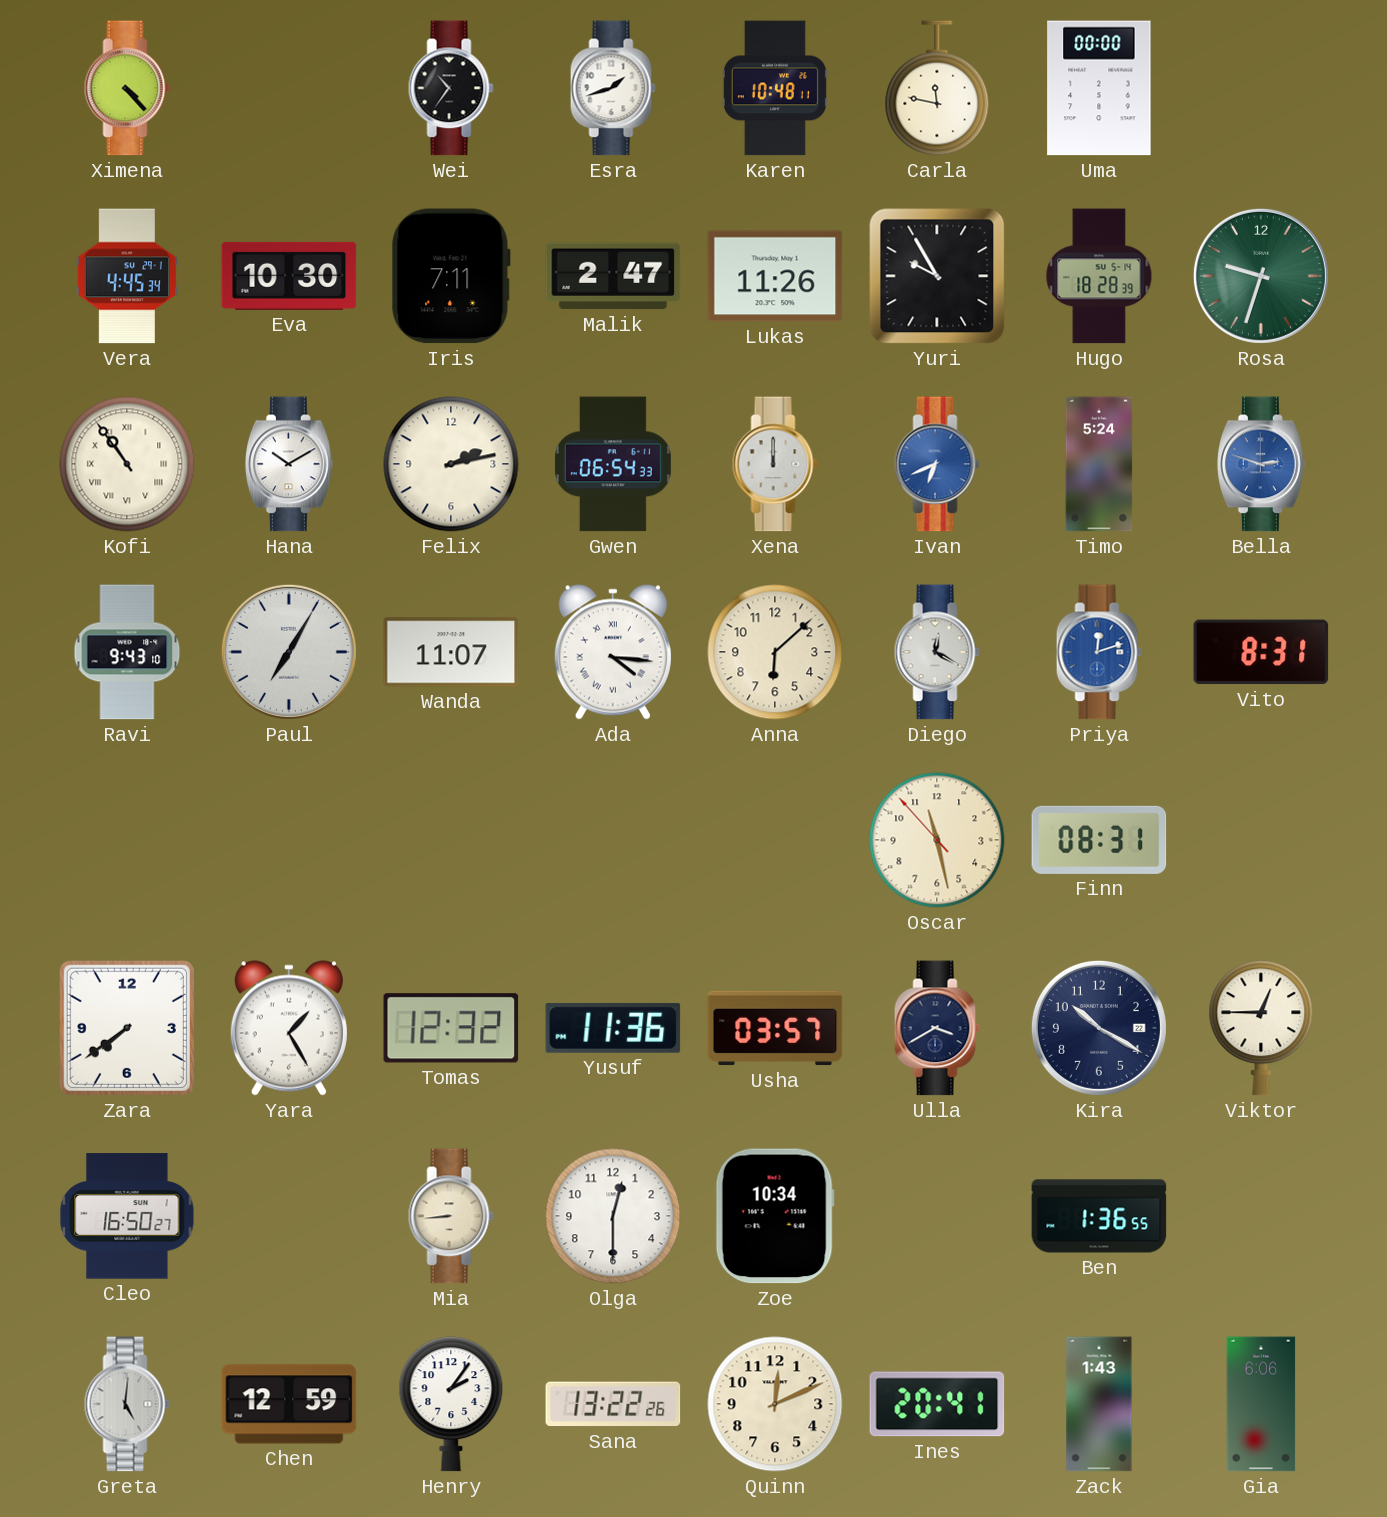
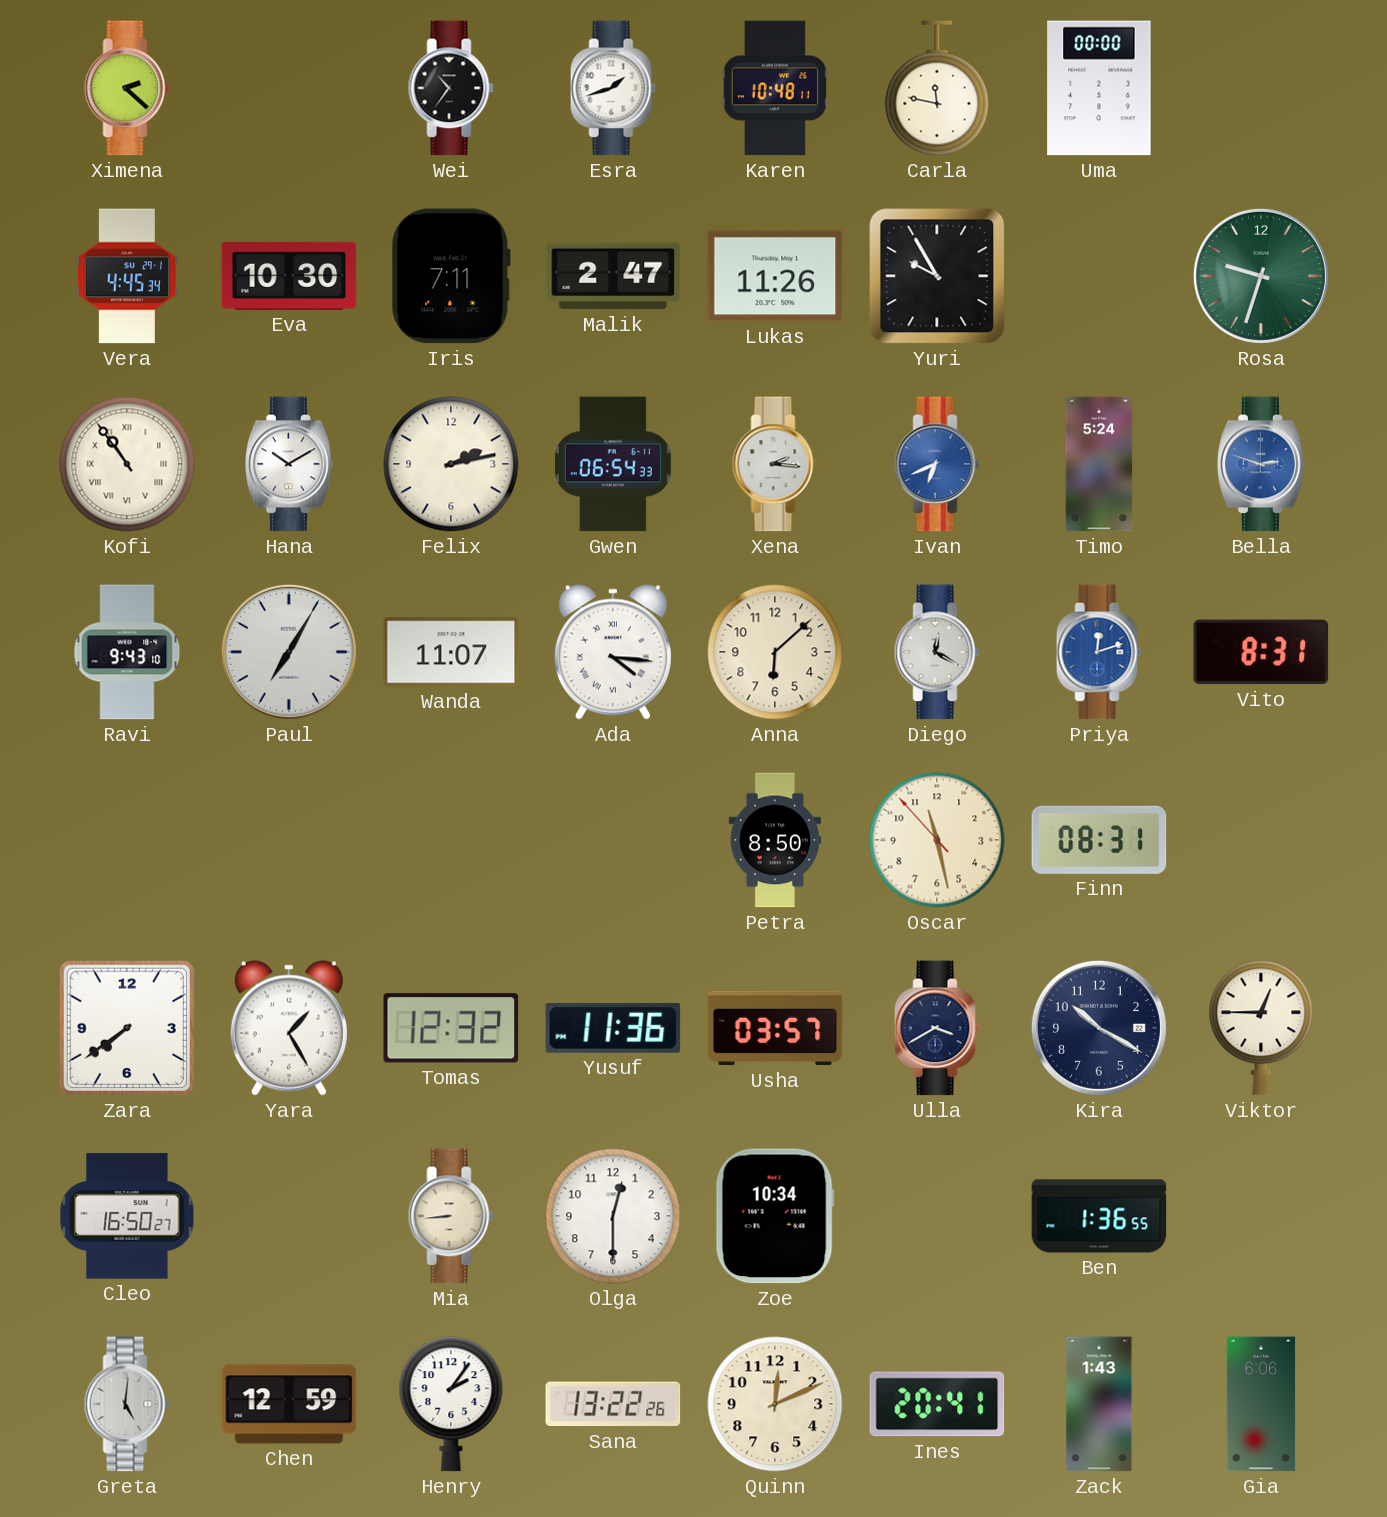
Ximena: 4:23 -> 2:22
Hugo: 18:28 -> none
Xena: 12:00 -> 2:16
Petra: none -> 8:50
